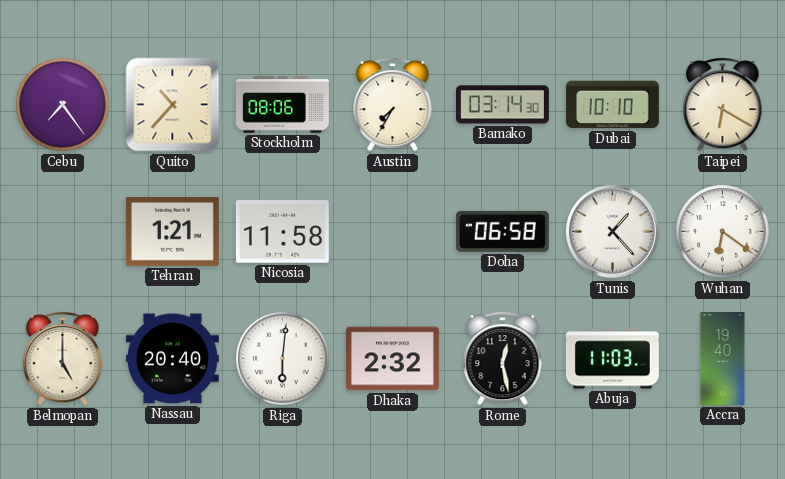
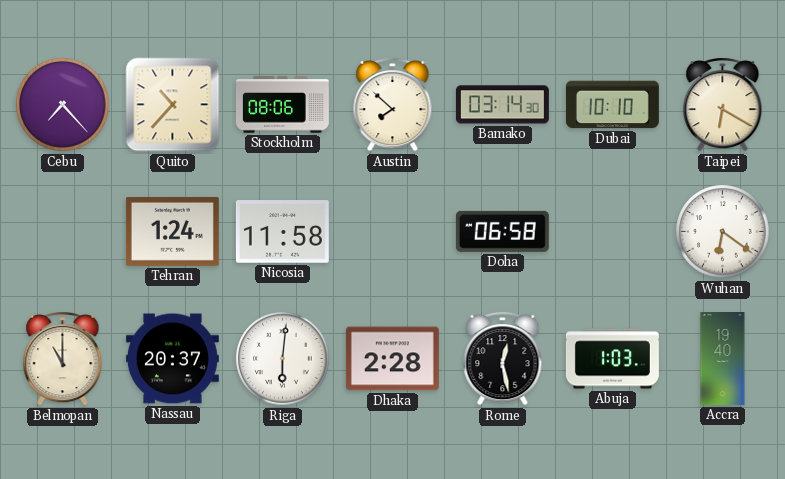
Cebu: 7:24 -> 7:23
Austin: 7:35 -> 7:52
Tehran: 1:21 -> 1:24
Tunis: 1:23 -> none
Belmopan: 5:00 -> 11:00
Nassau: 20:40 -> 20:37
Dhaka: 2:32 -> 2:28
Abuja: 11:03 -> 1:03
